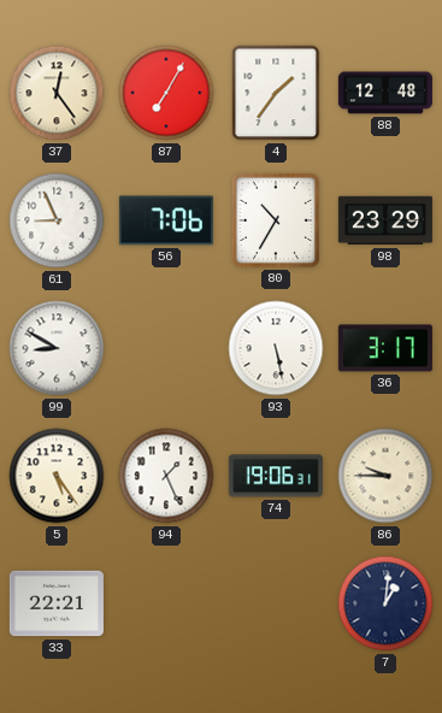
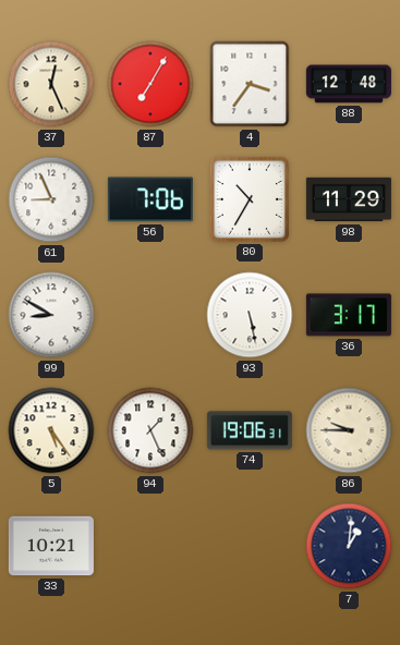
37: 12:24 -> 12:26
4: 1:36 -> 3:36
98: 23:29 -> 11:29
33: 22:21 -> 10:21
